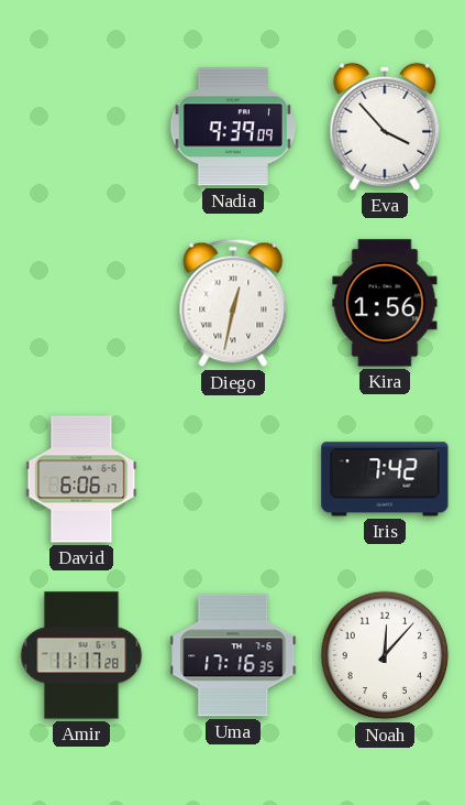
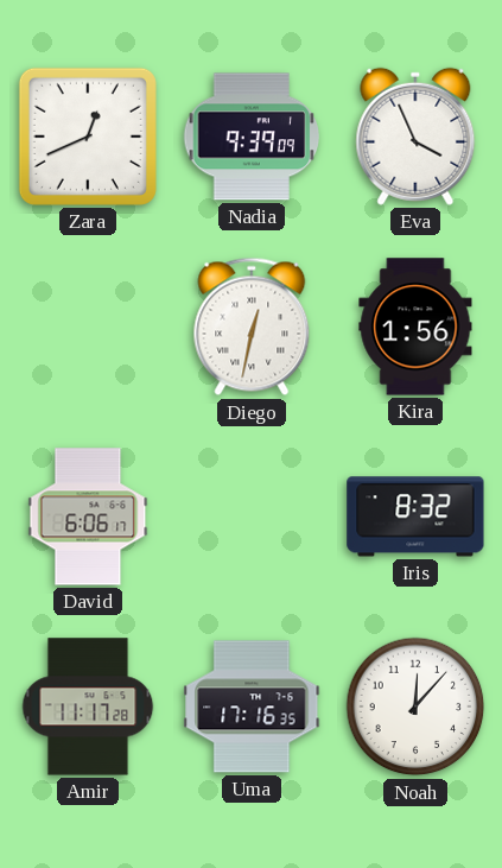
Zara: none -> 12:41
Eva: 3:53 -> 3:56
Iris: 7:42 -> 8:32
